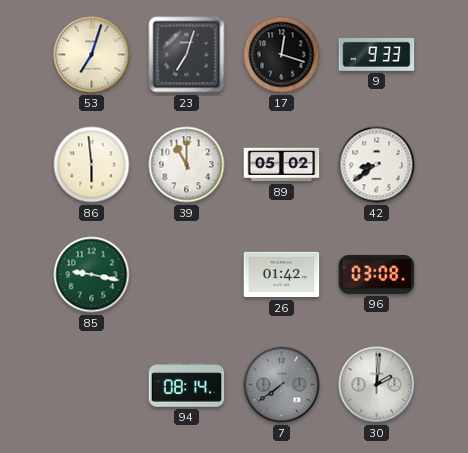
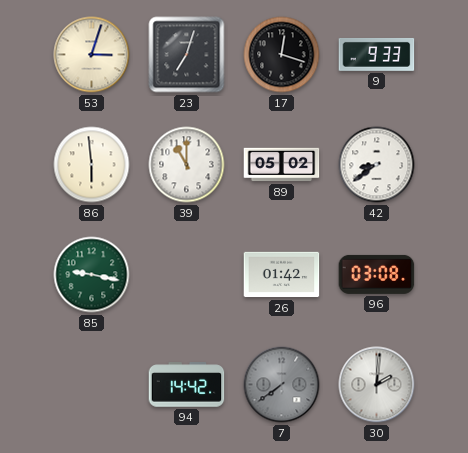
53: 7:03 -> 3:03
94: 08:14 -> 14:42
